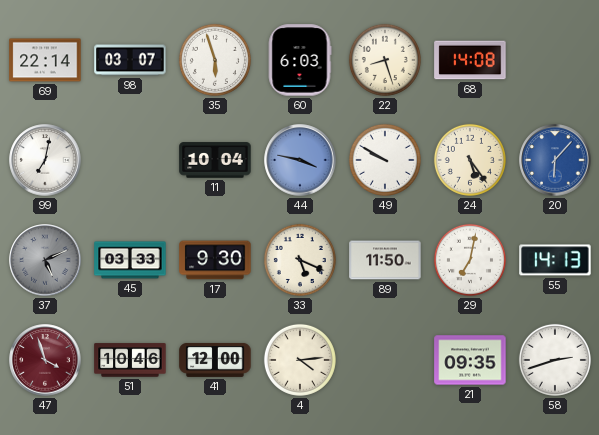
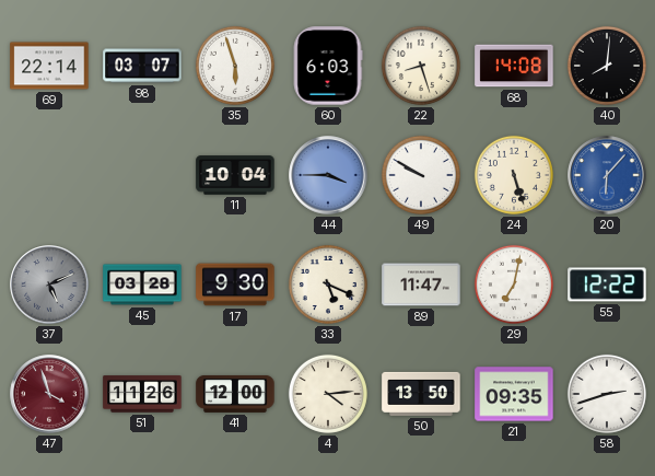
40: none -> 8:01
99: 7:02 -> none
44: 3:47 -> 3:45
24: 5:24 -> 5:27
45: 03:33 -> 03:28
89: 11:50 -> 11:47
55: 14:13 -> 12:22
51: 10:46 -> 11:26
50: none -> 13:50
